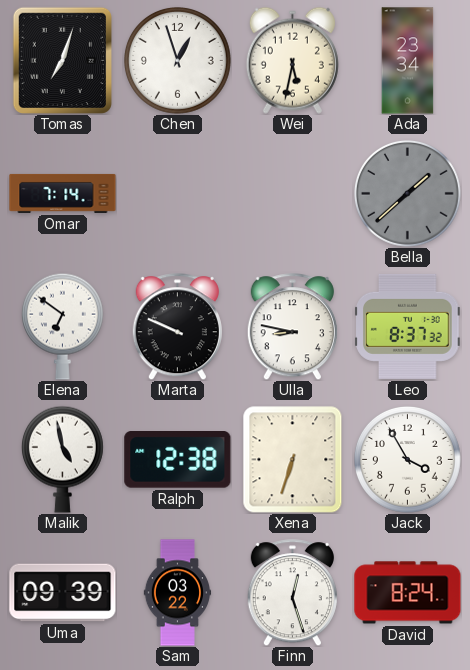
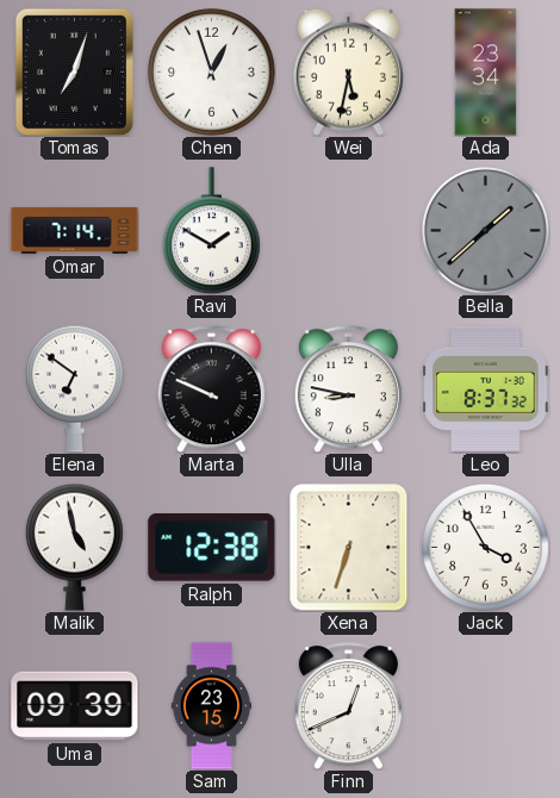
Ravi: none -> 1:50
Sam: 03:22 -> 23:15
Finn: 12:27 -> 12:41
David: 8:24 -> none
